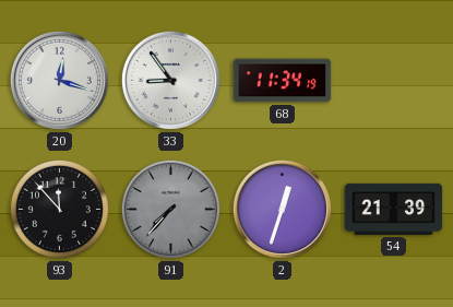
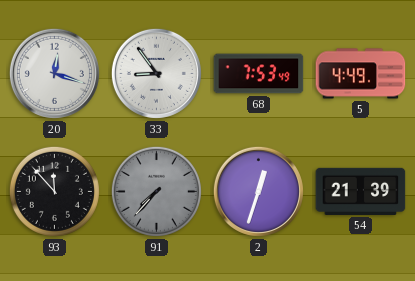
68: 11:34 -> 7:53
5: none -> 4:49
